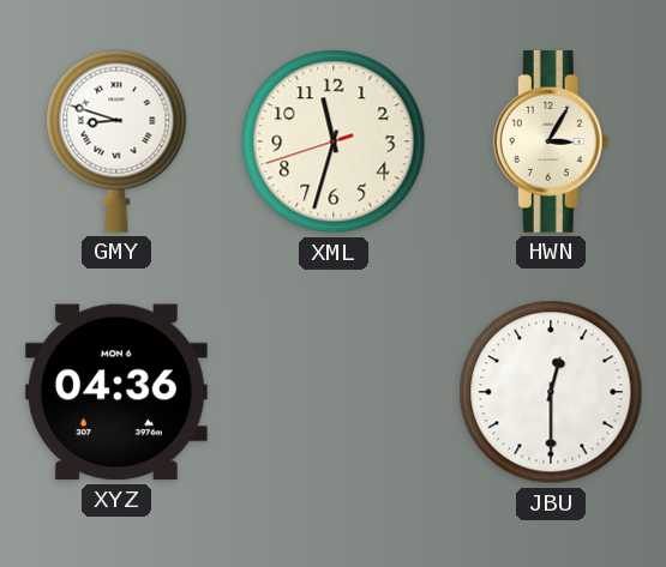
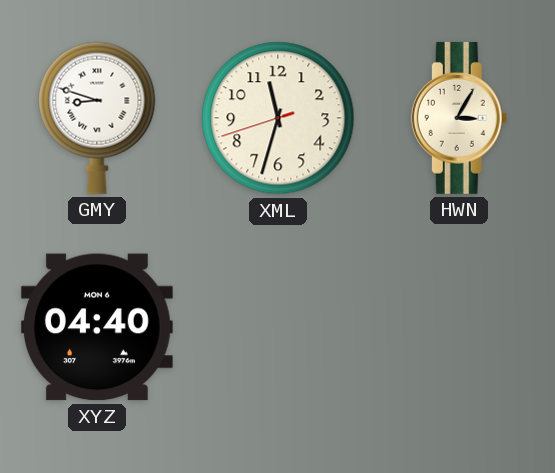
XYZ: 04:36 -> 04:40
JBU: 12:30 -> none
